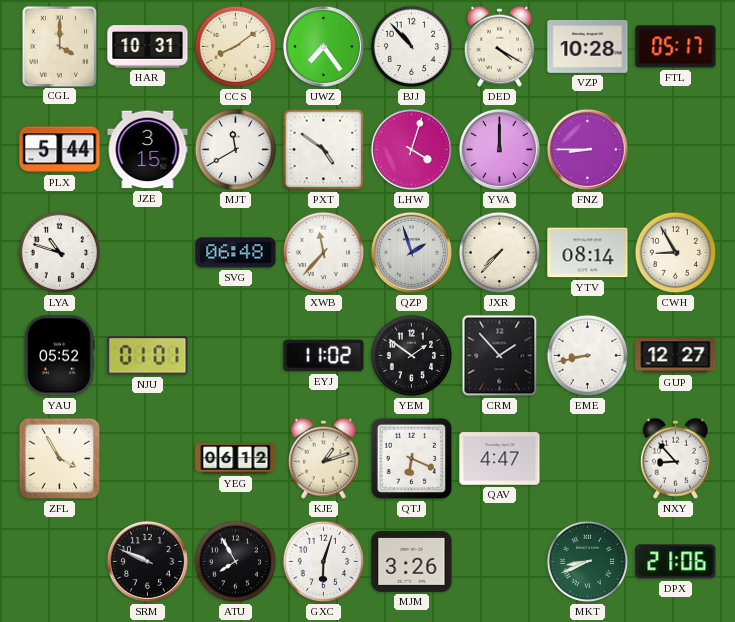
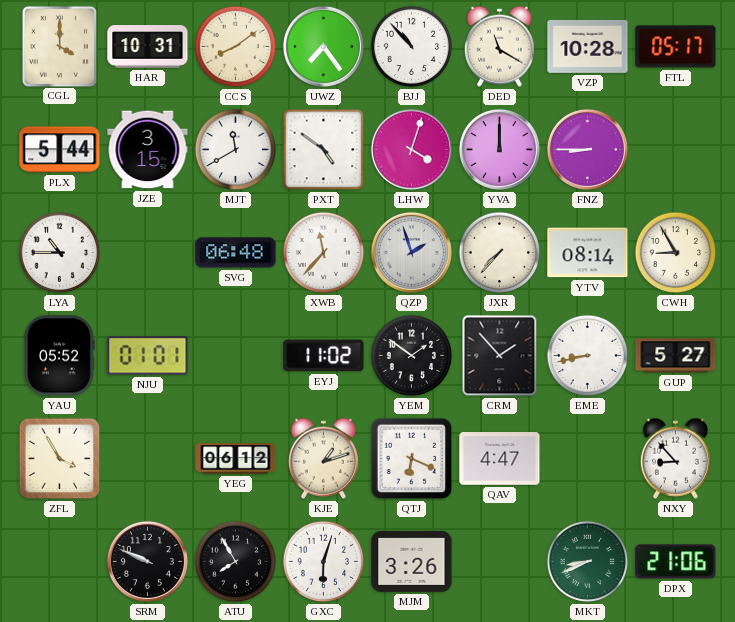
DED: 4:20 -> 11:20
LYA: 10:48 -> 10:45
GUP: 12:27 -> 5:27
